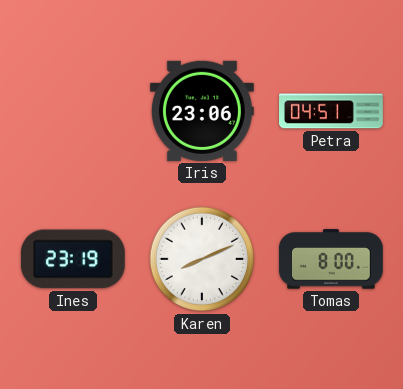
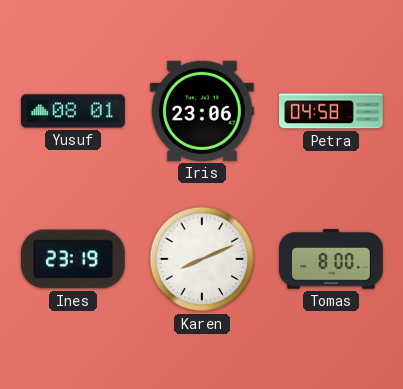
Yusuf: none -> 08:01
Petra: 04:51 -> 04:58
